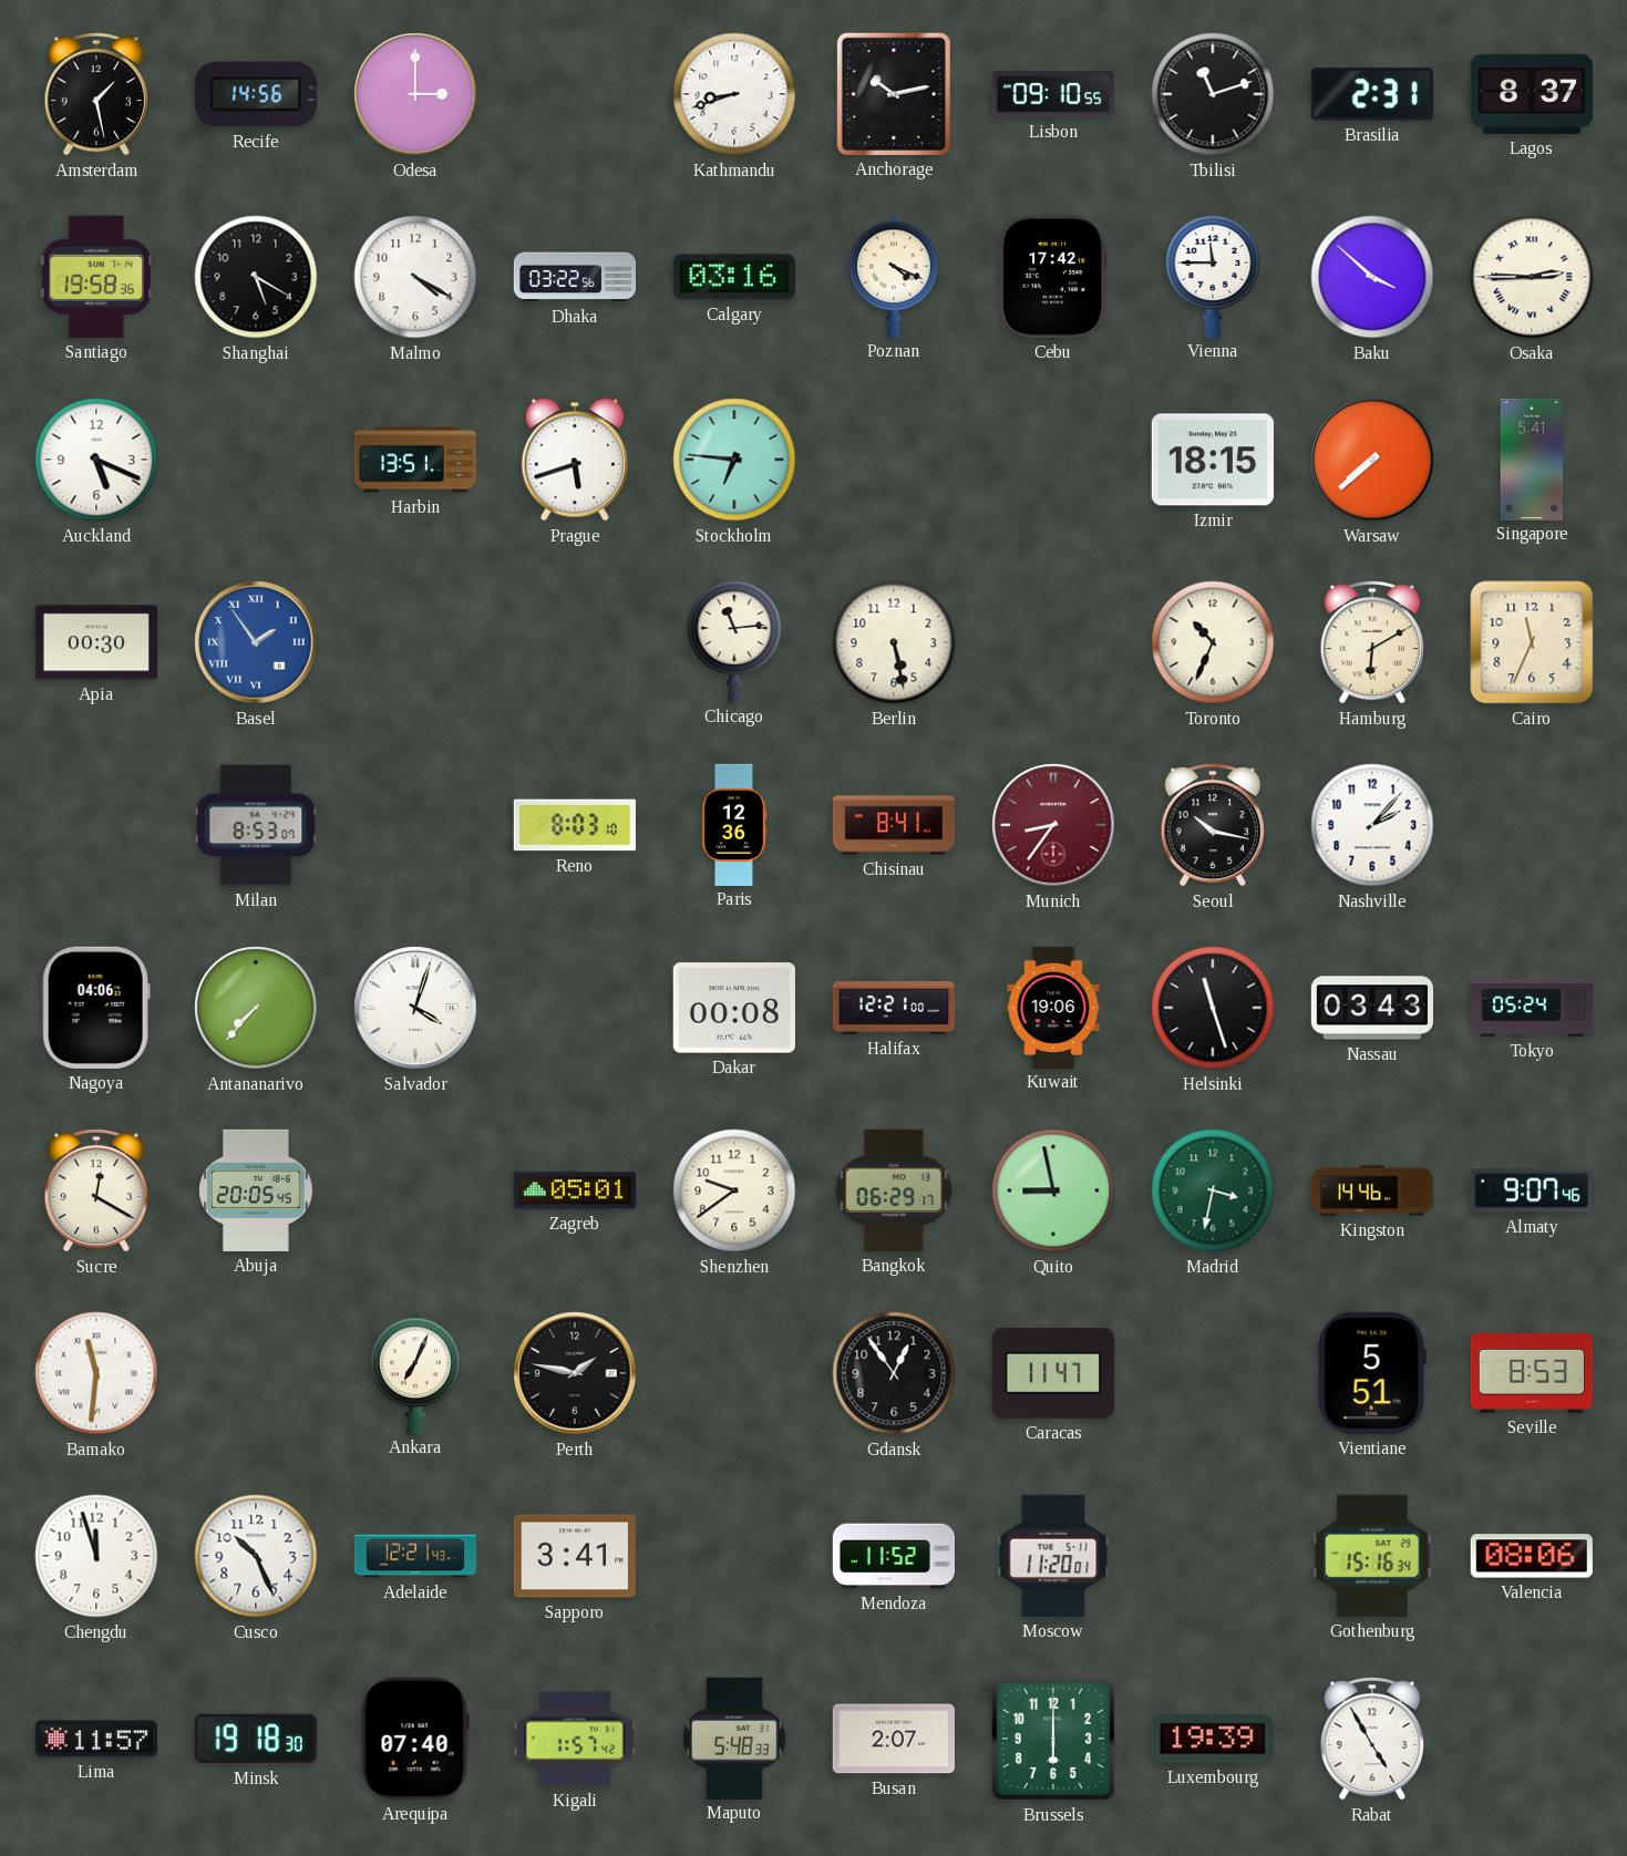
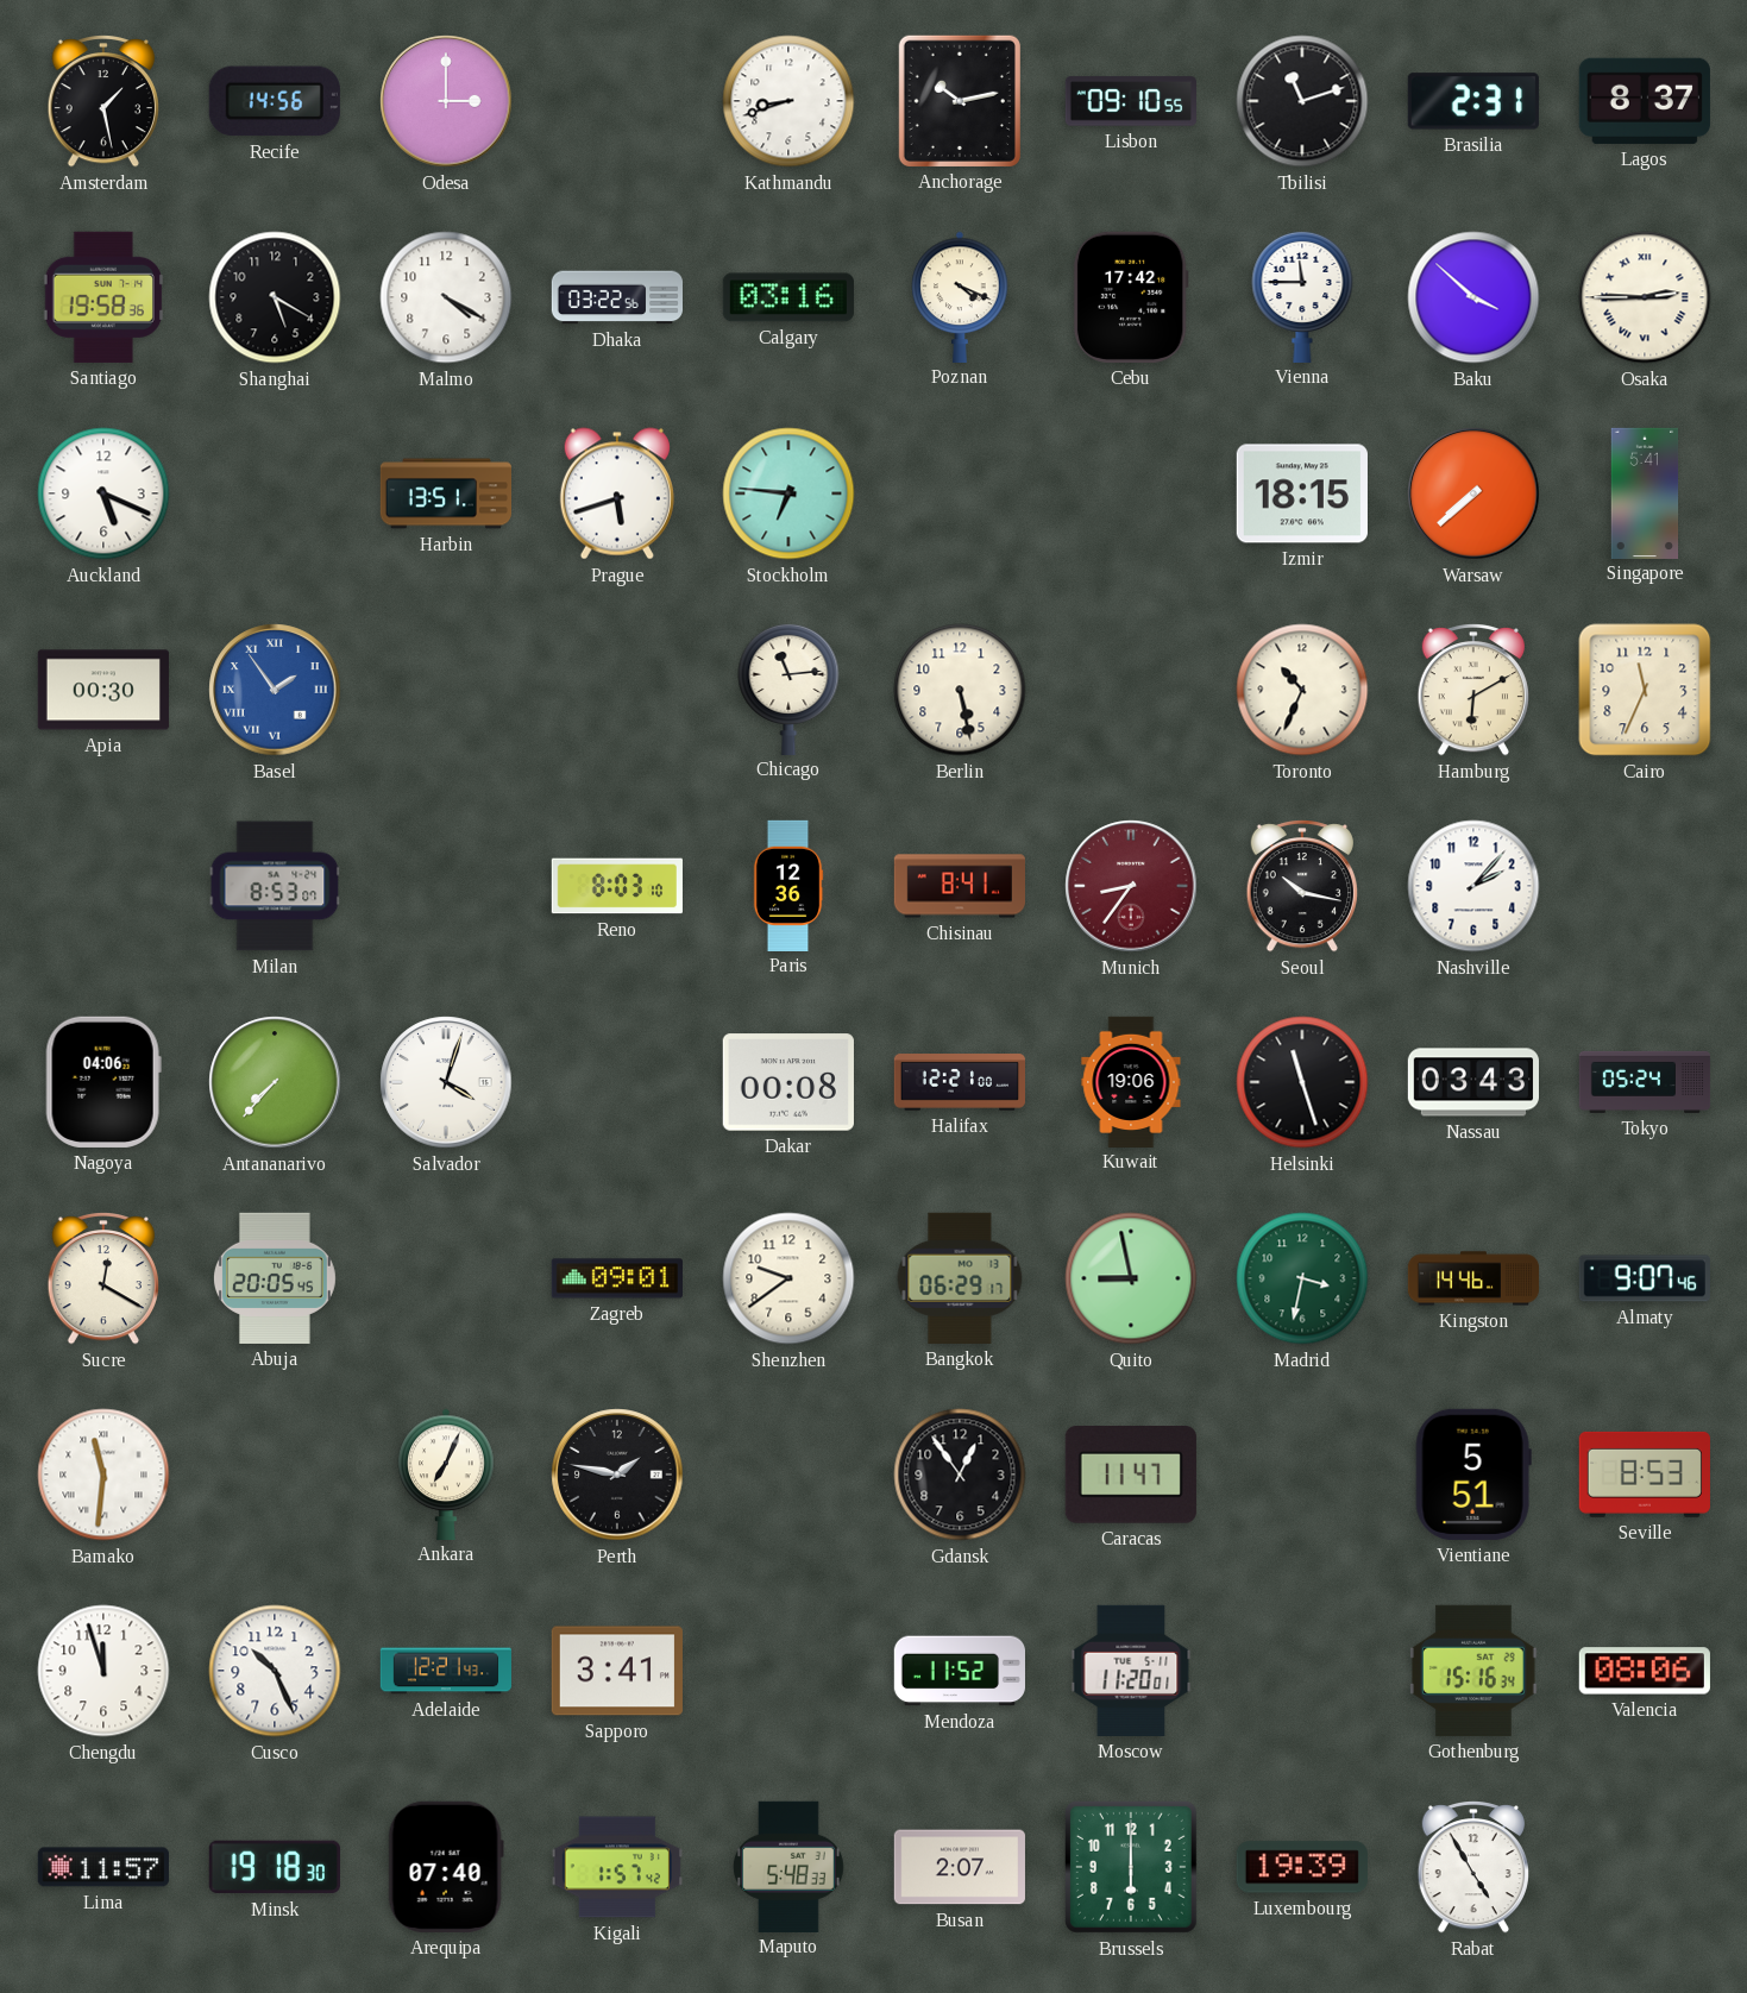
Zagreb: 05:01 -> 09:01
